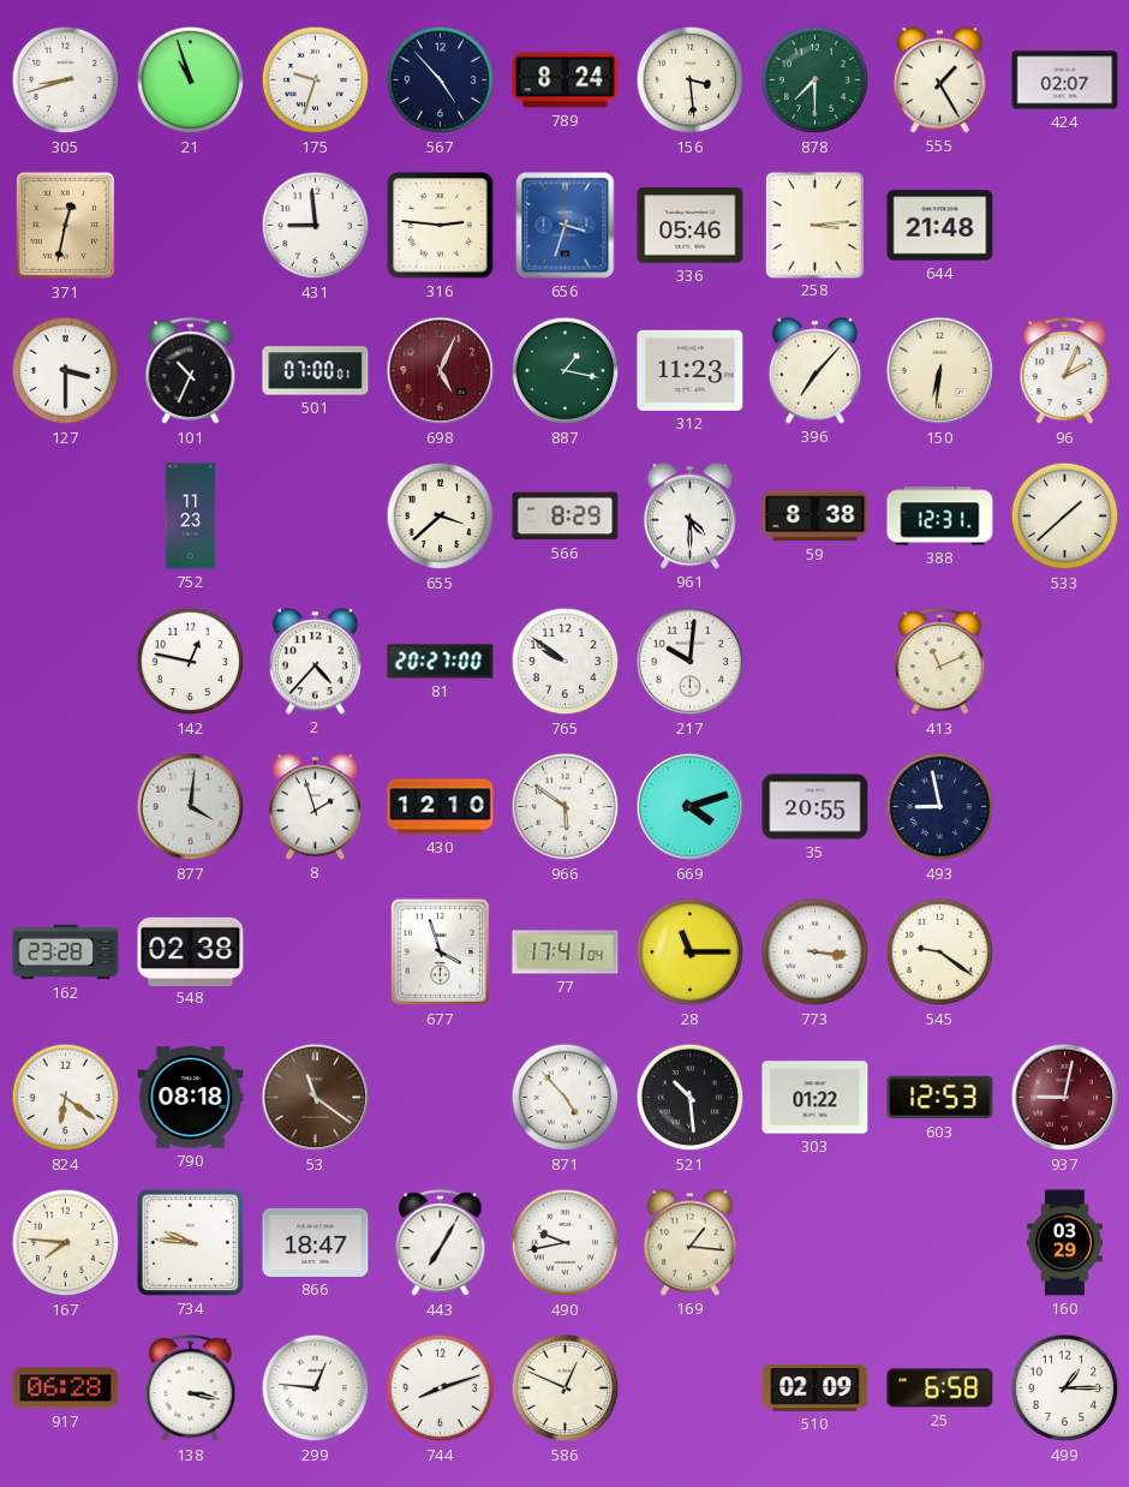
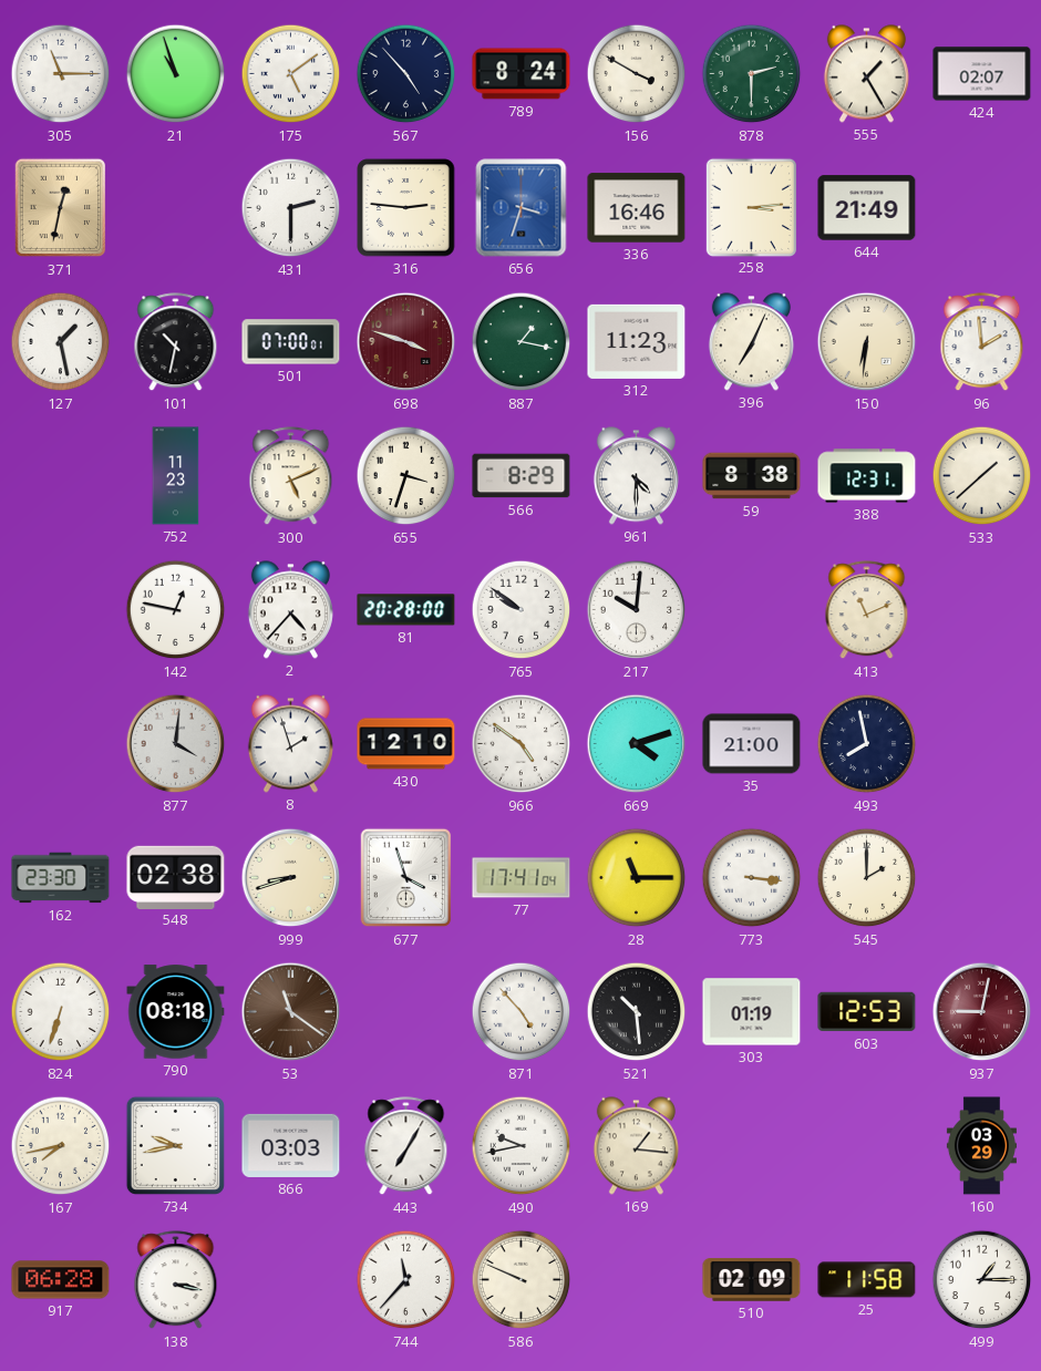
305: 8:42 -> 11:15
175: 9:33 -> 5:09
156: 3:29 -> 3:50
878: 7:30 -> 2:30
431: 8:59 -> 2:30
336: 05:46 -> 16:46
644: 21:48 -> 21:49
127: 3:30 -> 1:28
101: 10:34 -> 10:32
698: 5:04 -> 3:48
396: 7:07 -> 7:04
96: 2:04 -> 1:59
300: none -> 5:11
655: 3:38 -> 3:33
81: 20:27 -> 20:28
966: 5:51 -> 4:51
35: 20:55 -> 21:00
493: 8:58 -> 7:58
162: 23:28 -> 23:30
999: none -> 8:42
545: 9:21 -> 2:00
824: 6:21 -> 6:33
303: 01:22 -> 01:19
167: 7:46 -> 7:43
734: 9:46 -> 9:43
866: 18:47 -> 03:03
299: 12:46 -> none
744: 8:12 -> 11:37
586: 12:49 -> 9:49
25: 6:58 -> 11:58
